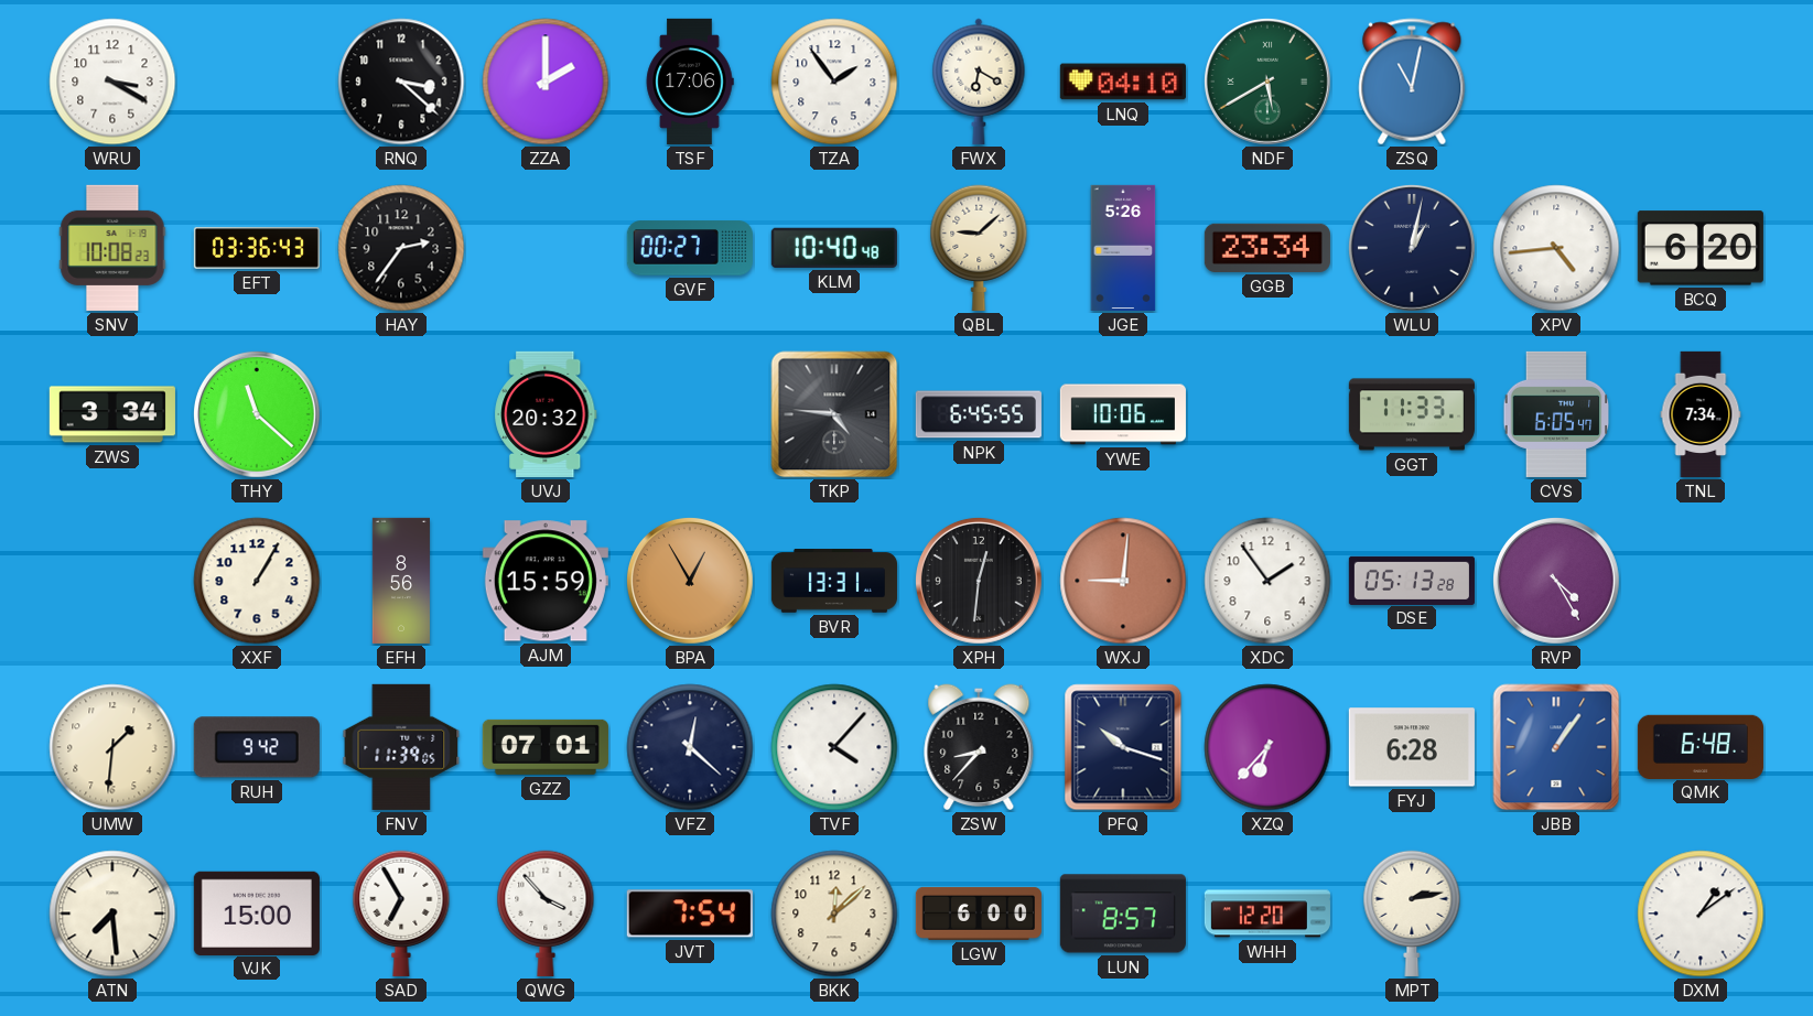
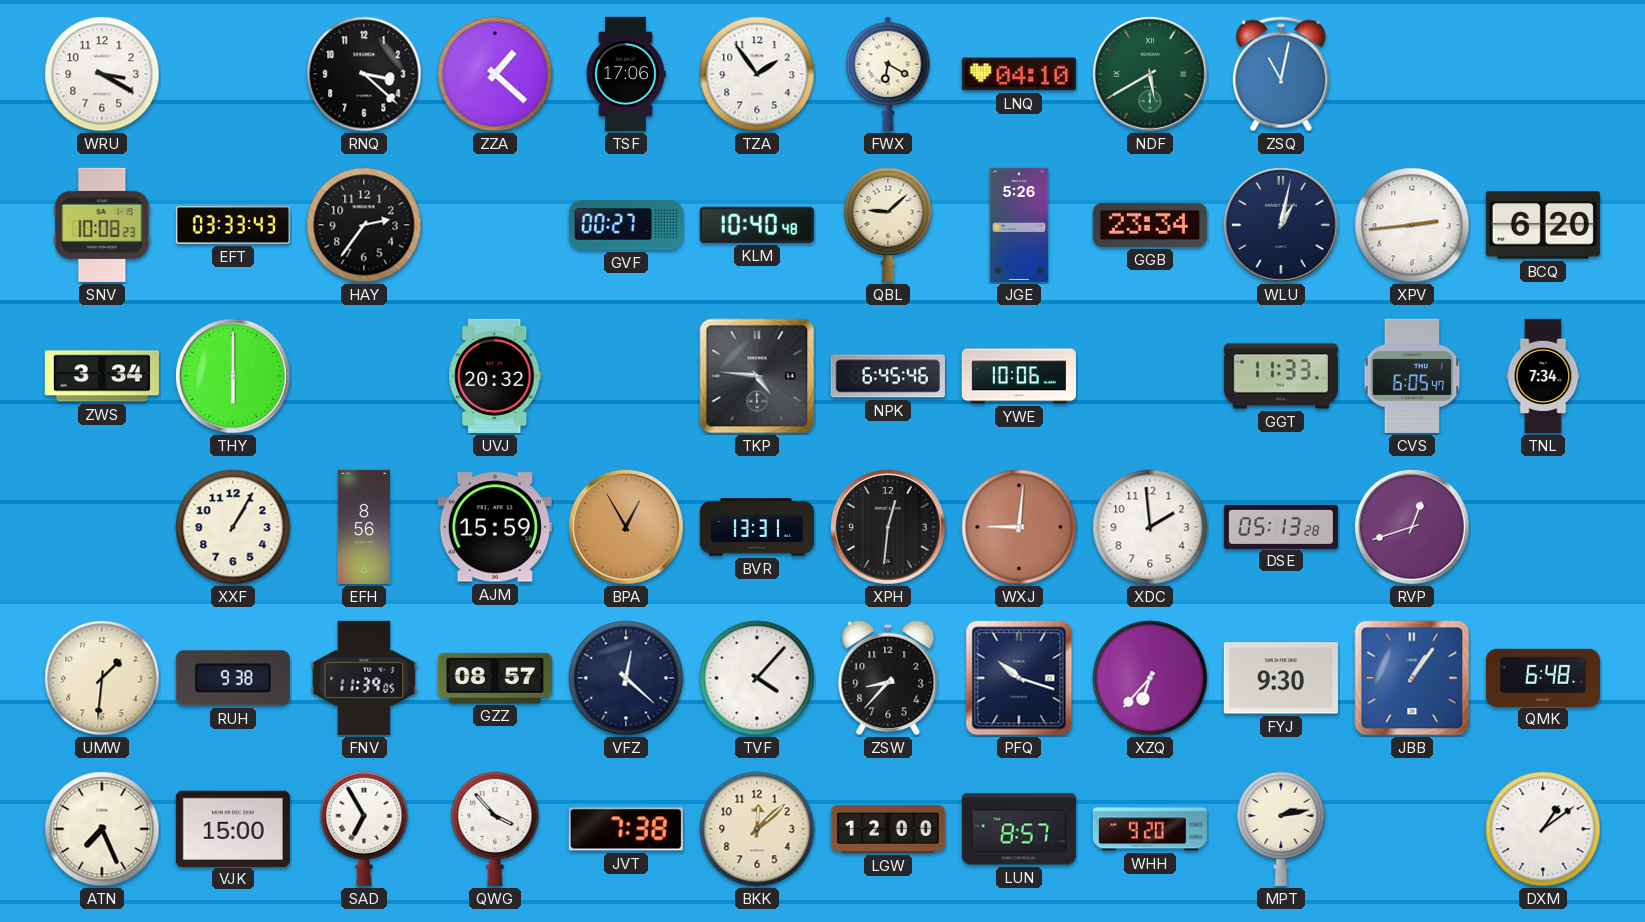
ZZA: 2:00 -> 1:22
EFT: 03:36 -> 03:33
XPV: 4:44 -> 2:44
THY: 11:22 -> 6:00
NPK: 6:45:55 -> 6:45:46
XDC: 1:54 -> 1:59
RVP: 4:25 -> 12:42
RUH: 9:42 -> 9:38
GZZ: 07:01 -> 08:57
FYJ: 6:28 -> 9:30
ATN: 7:29 -> 7:26
JVT: 7:54 -> 7:38
LGW: 6:00 -> 12:00
WHH: 12:20 -> 9:20
